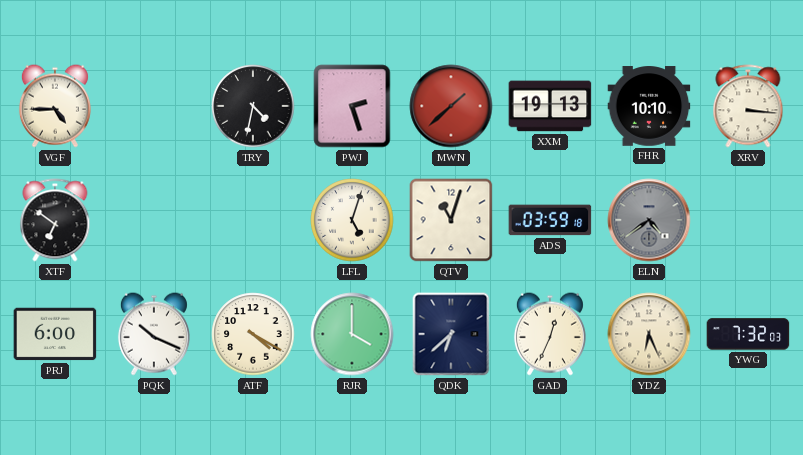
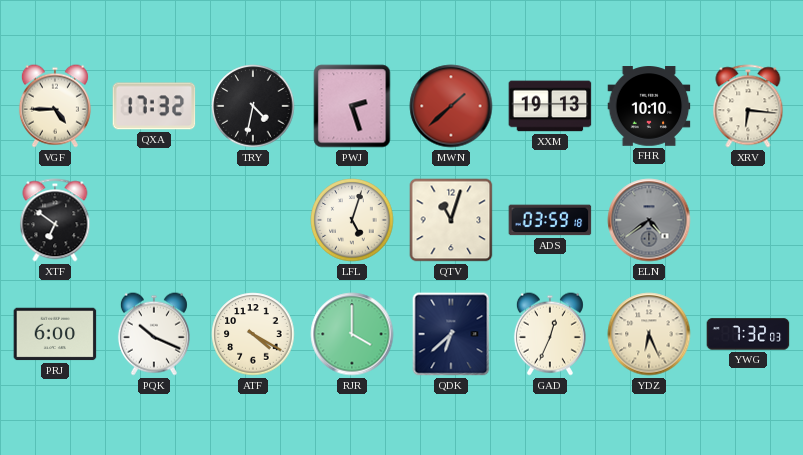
QXA: none -> 17:32
XRV: 3:16 -> 6:16
